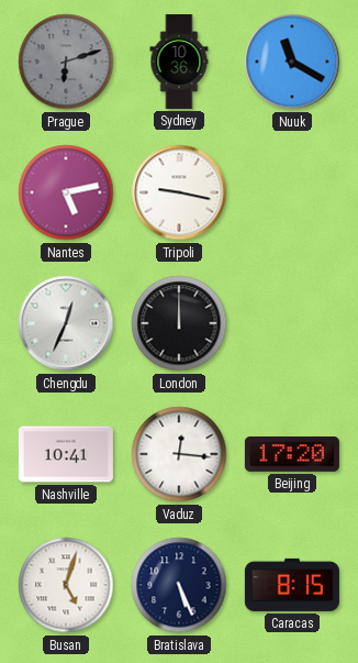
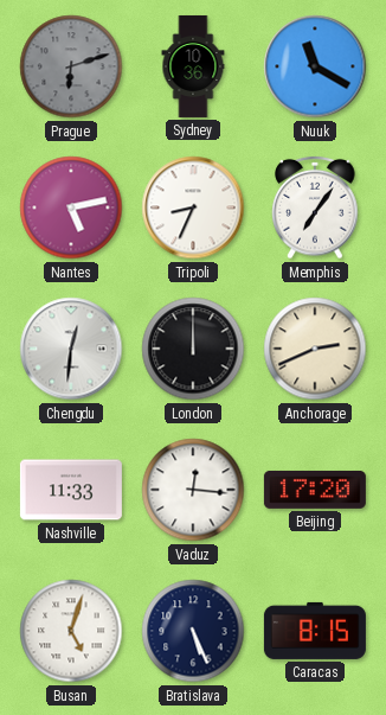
Tripoli: 9:17 -> 8:34
Memphis: none -> 7:06
Chengdu: 12:34 -> 12:31
Anchorage: none -> 2:41
Nashville: 10:41 -> 11:33
